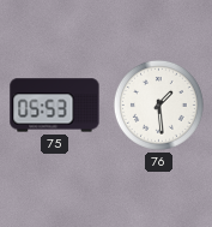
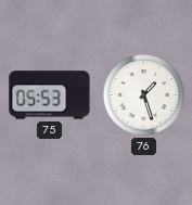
76: 1:29 -> 1:27
